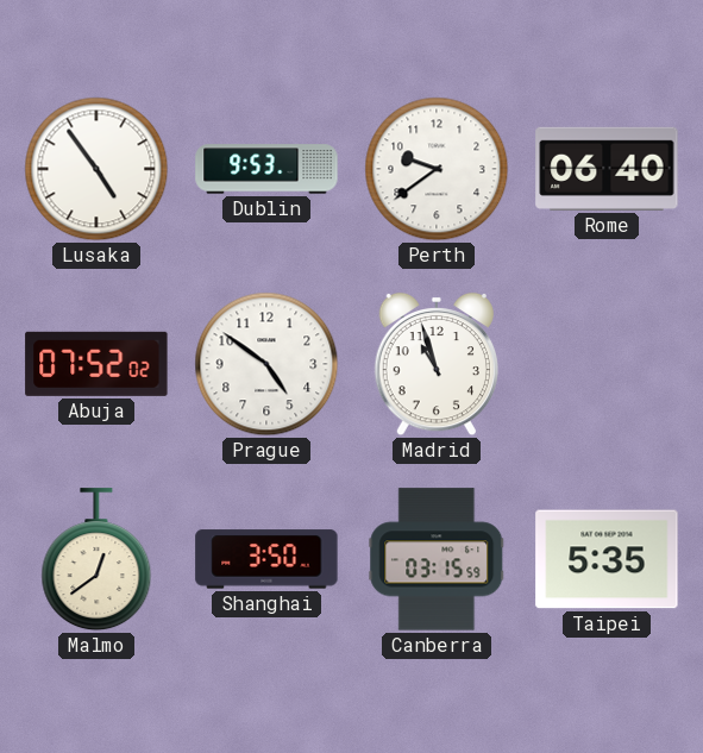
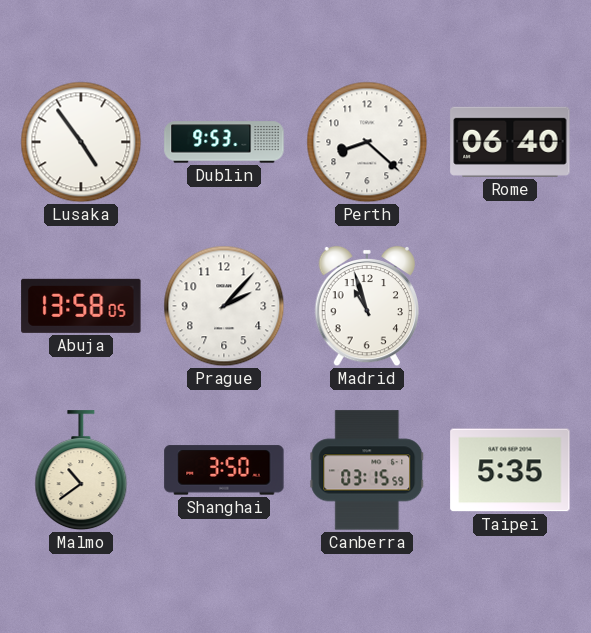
Perth: 9:39 -> 8:22
Abuja: 07:52 -> 13:58
Prague: 4:51 -> 2:07
Malmo: 12:39 -> 10:39
